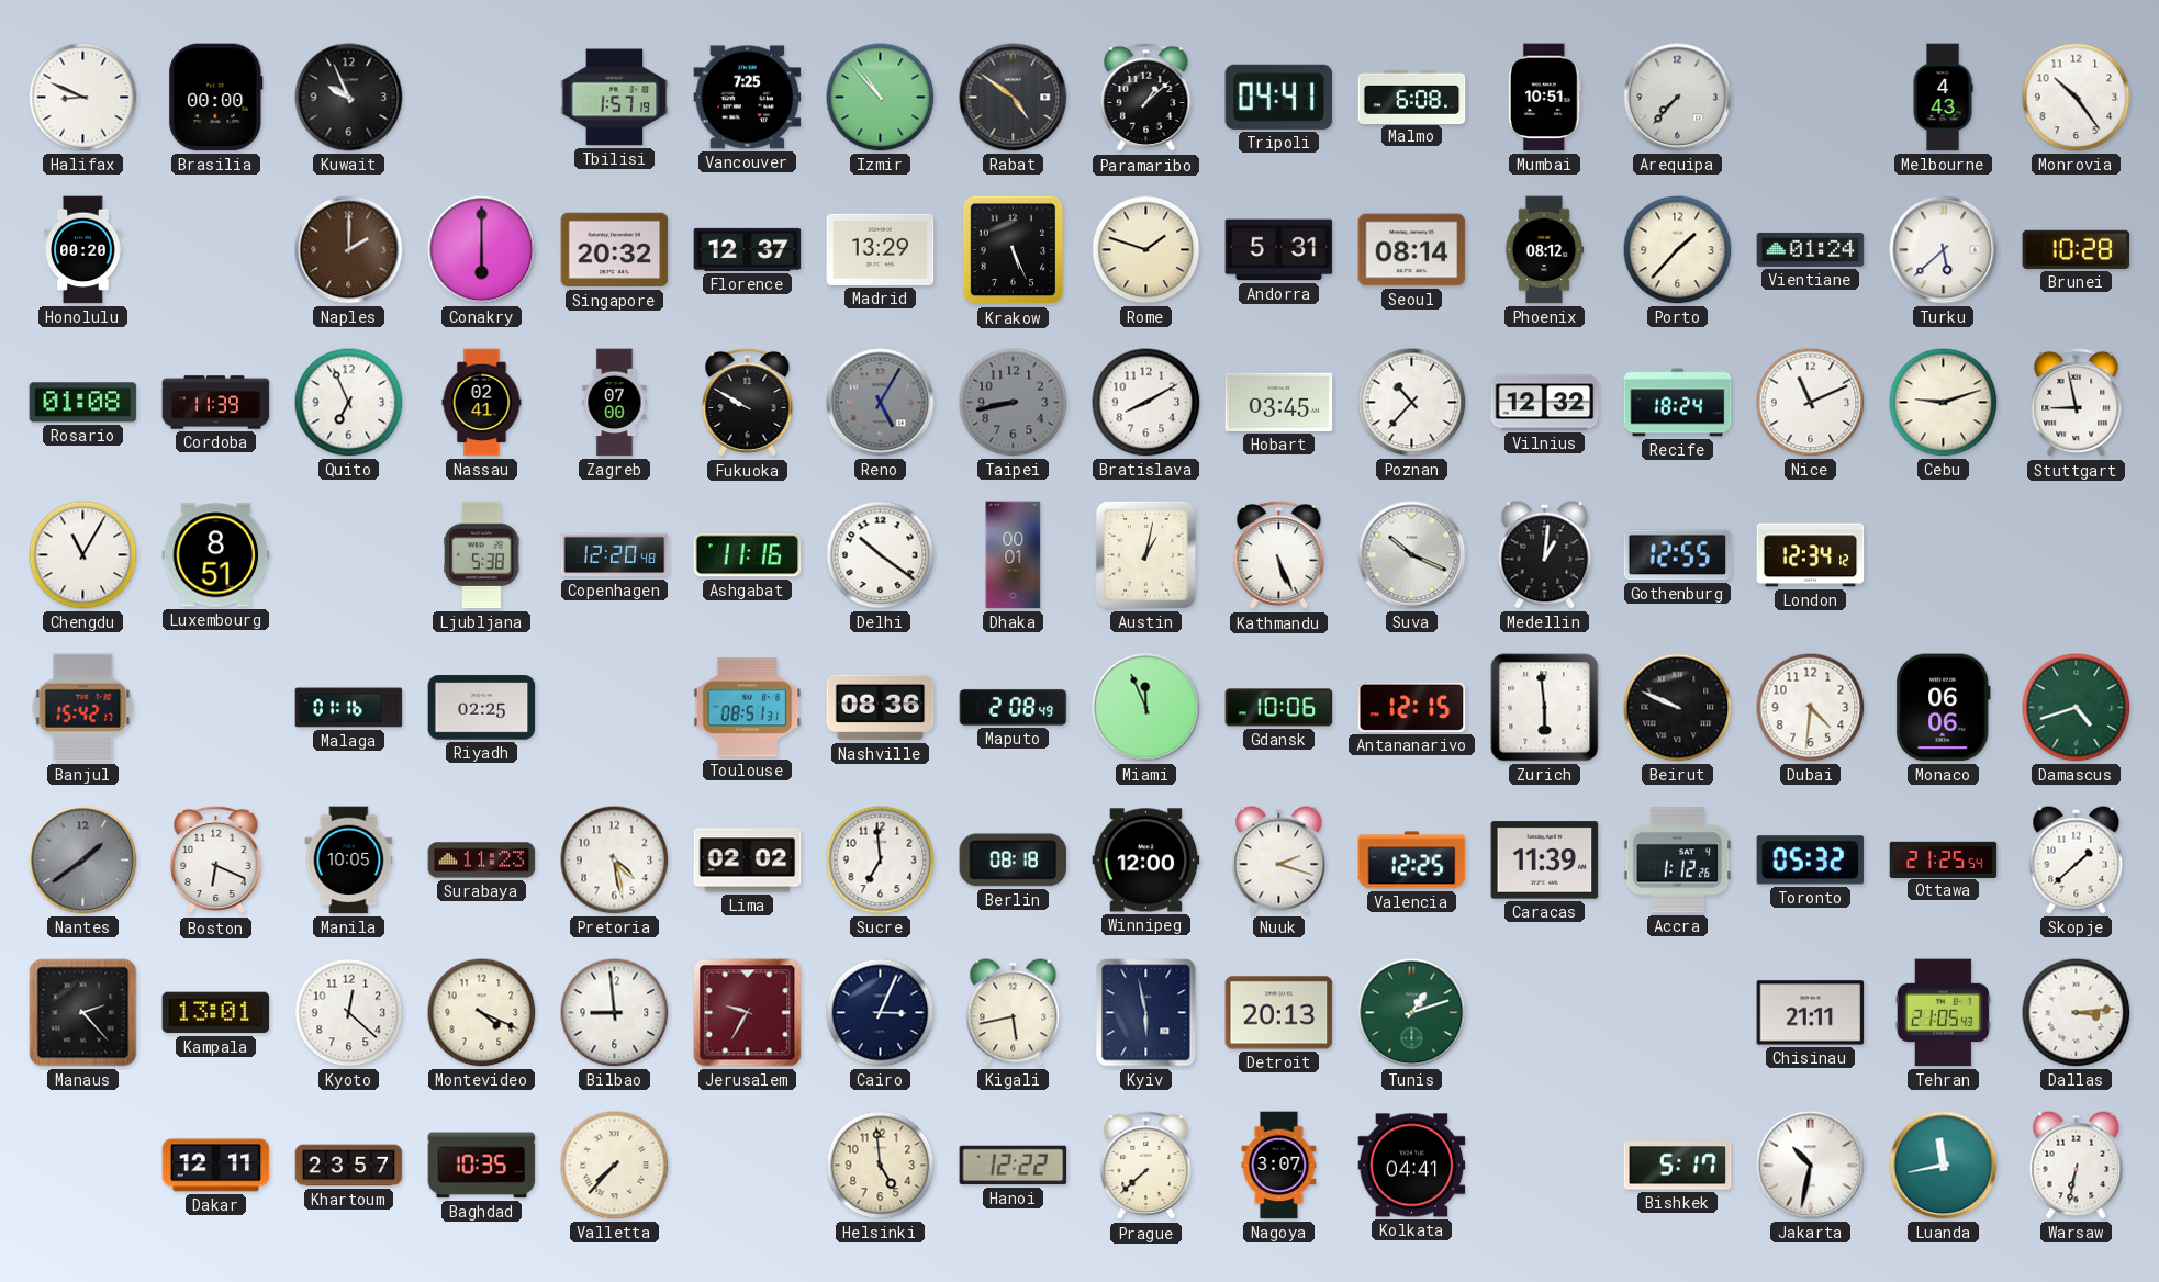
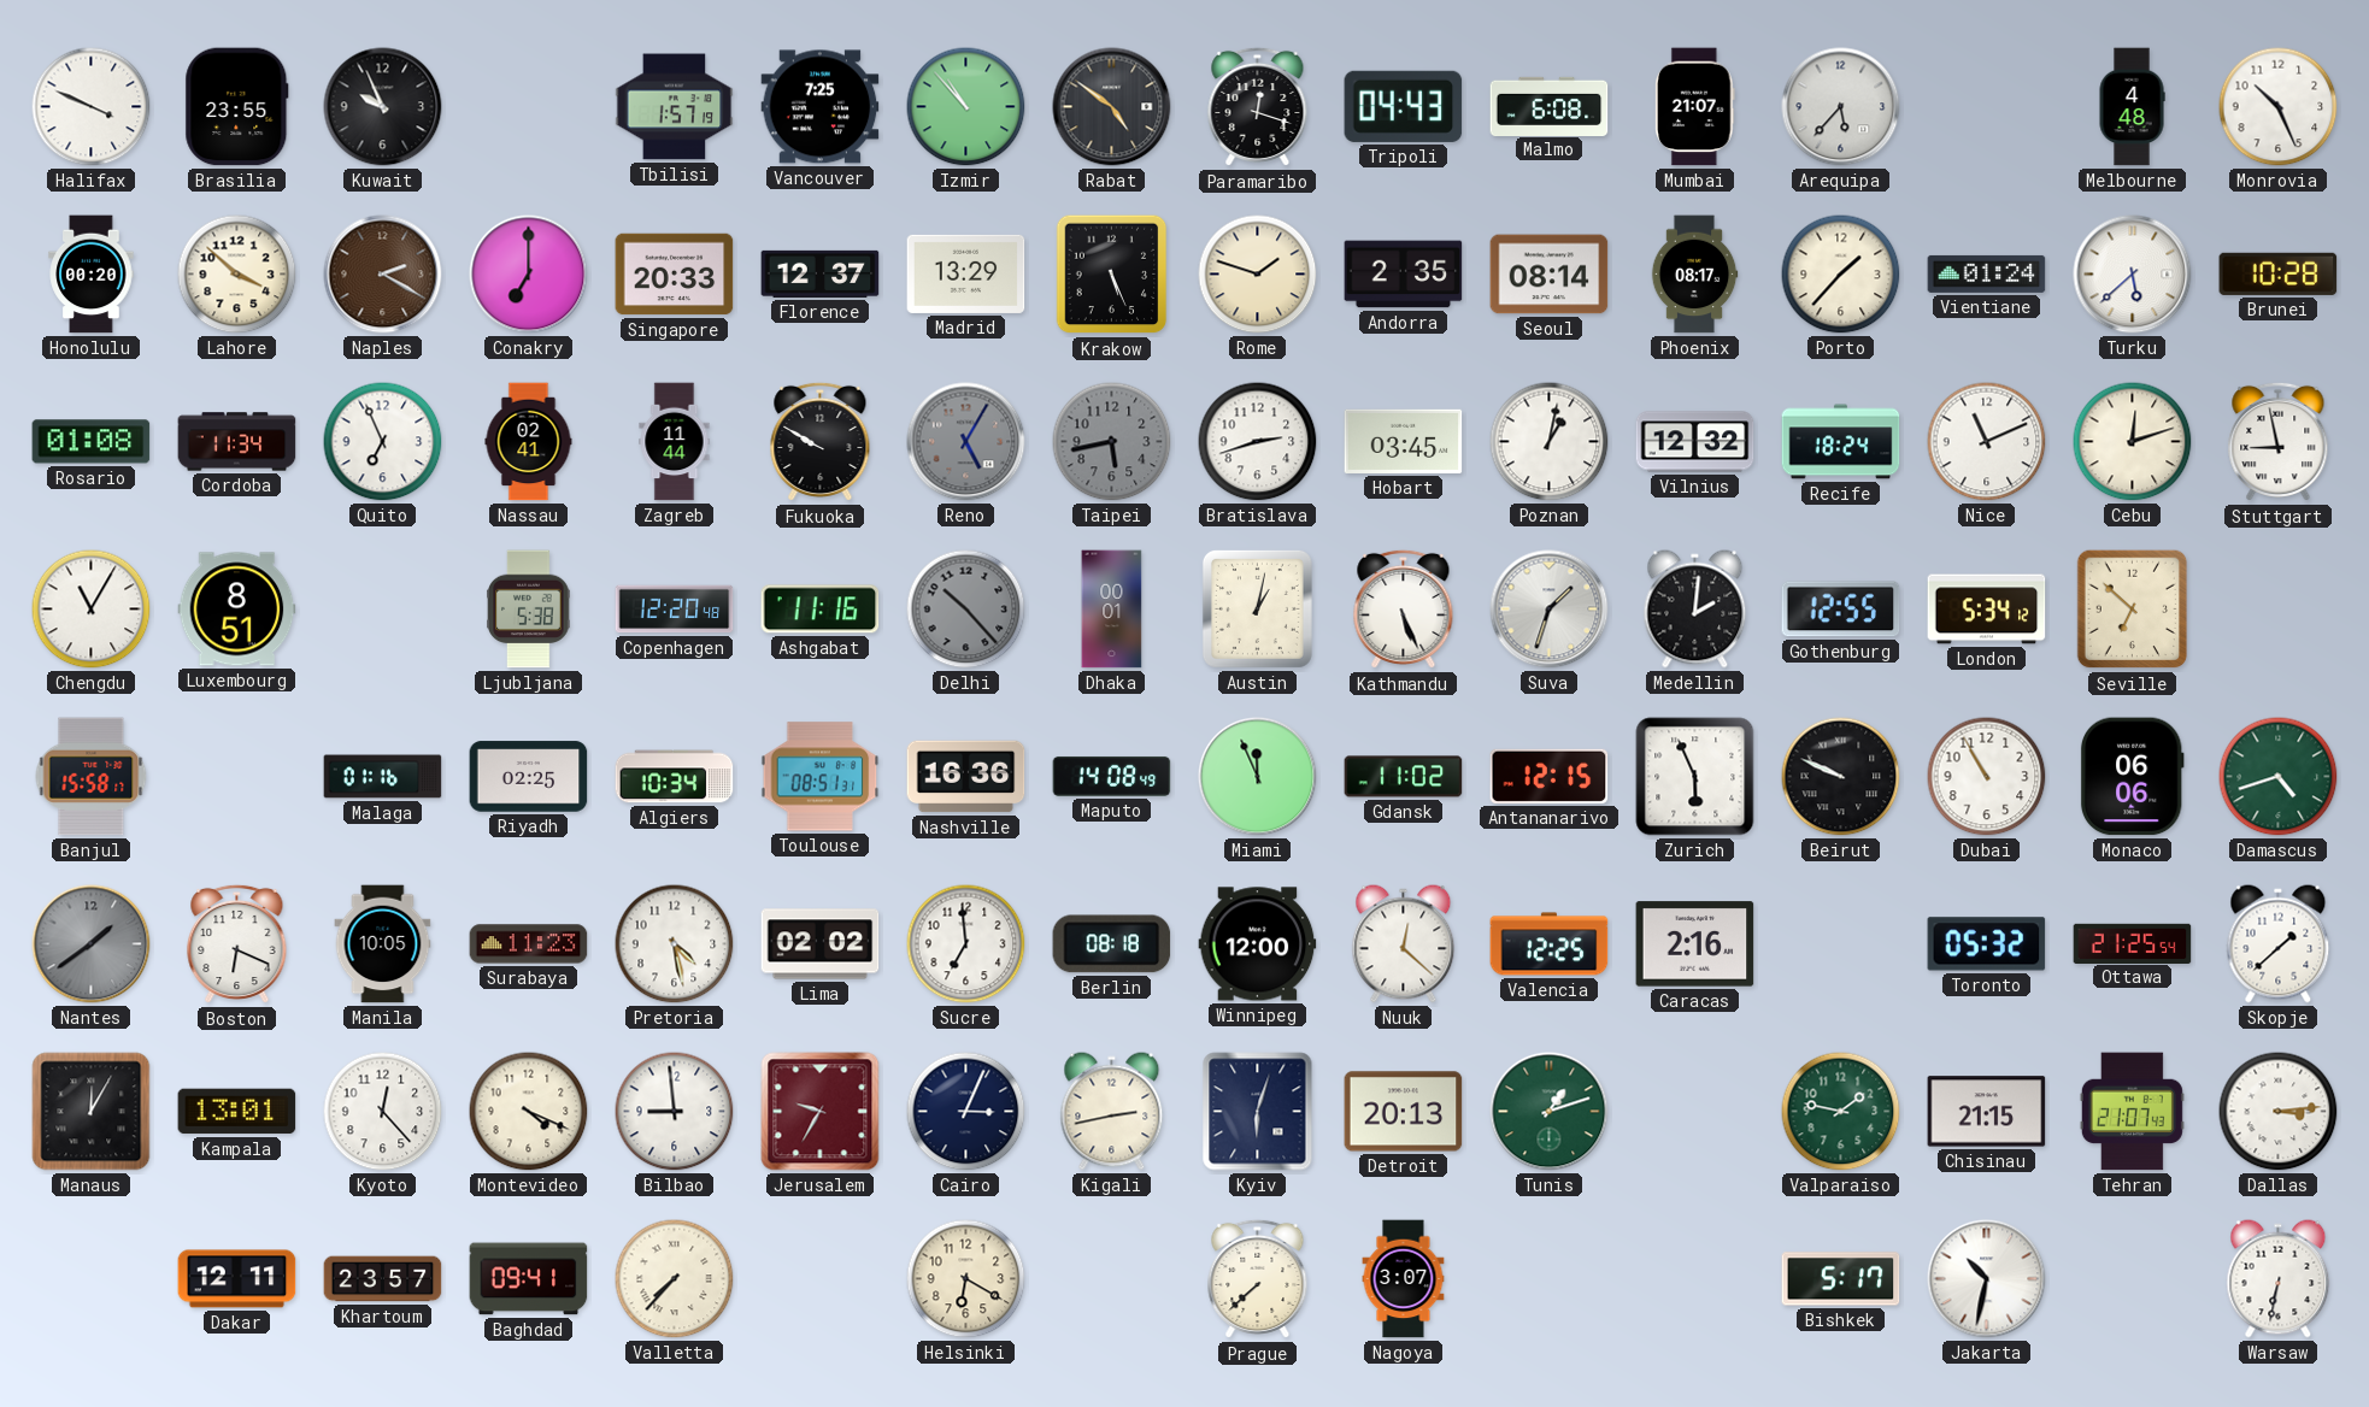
Halifax: 8:49 -> 3:49
Brasilia: 00:00 -> 23:55
Paramaribo: 1:08 -> 12:18
Tripoli: 04:41 -> 04:43
Mumbai: 10:51 -> 21:07
Arequipa: 7:37 -> 5:37
Melbourne: 4:43 -> 4:48
Monrovia: 10:24 -> 10:26
Lahore: none -> 3:52
Naples: 2:00 -> 2:20
Conakry: 6:00 -> 7:00
Singapore: 20:32 -> 20:33
Andorra: 5:31 -> 2:35
Phoenix: 08:12 -> 08:17
Cordoba: 11:39 -> 11:34
Zagreb: 07:00 -> 11:44
Taipei: 8:43 -> 5:43
Bratislava: 8:10 -> 2:42
Poznan: 10:37 -> 1:02
Cebu: 9:12 -> 12:12
Delhi: 10:21 -> 10:23
Delhi dial: white -> grey
Suva: 10:19 -> 1:33
Medellin: 1:01 -> 2:01
London: 12:34 -> 5:34
Seville: none -> 6:52
Banjul: 15:42 -> 15:58
Algiers: none -> 10:34
Nashville: 08:36 -> 16:36
Maputo: 2:08 -> 14:08
Gdansk: 10:06 -> 11:02
Zurich: 5:59 -> 5:56
Dubai: 4:31 -> 10:55
Nuuk: 2:18 -> 12:22
Caracas: 11:39 -> 2:16
Accra: 1:12 -> none
Manaus: 2:23 -> 12:05
Kyoto: 12:22 -> 12:23
Kigali: 5:43 -> 2:43
Kyiv: 5:58 -> 6:03
Valparaiso: none -> 1:47
Chisinau: 21:11 -> 21:15
Tehran: 21:05 -> 21:07
Baghdad: 10:35 -> 09:41
Helsinki: 4:59 -> 6:20
Hanoi: 12:22 -> none
Kolkata: 04:41 -> none
Luanda: 11:43 -> none
